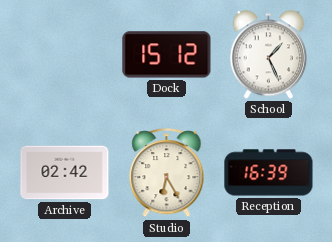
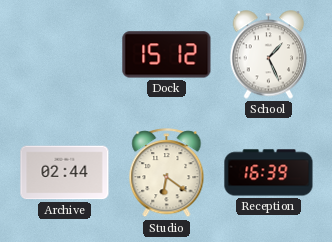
Archive: 02:42 -> 02:44
Studio: 6:25 -> 6:21
